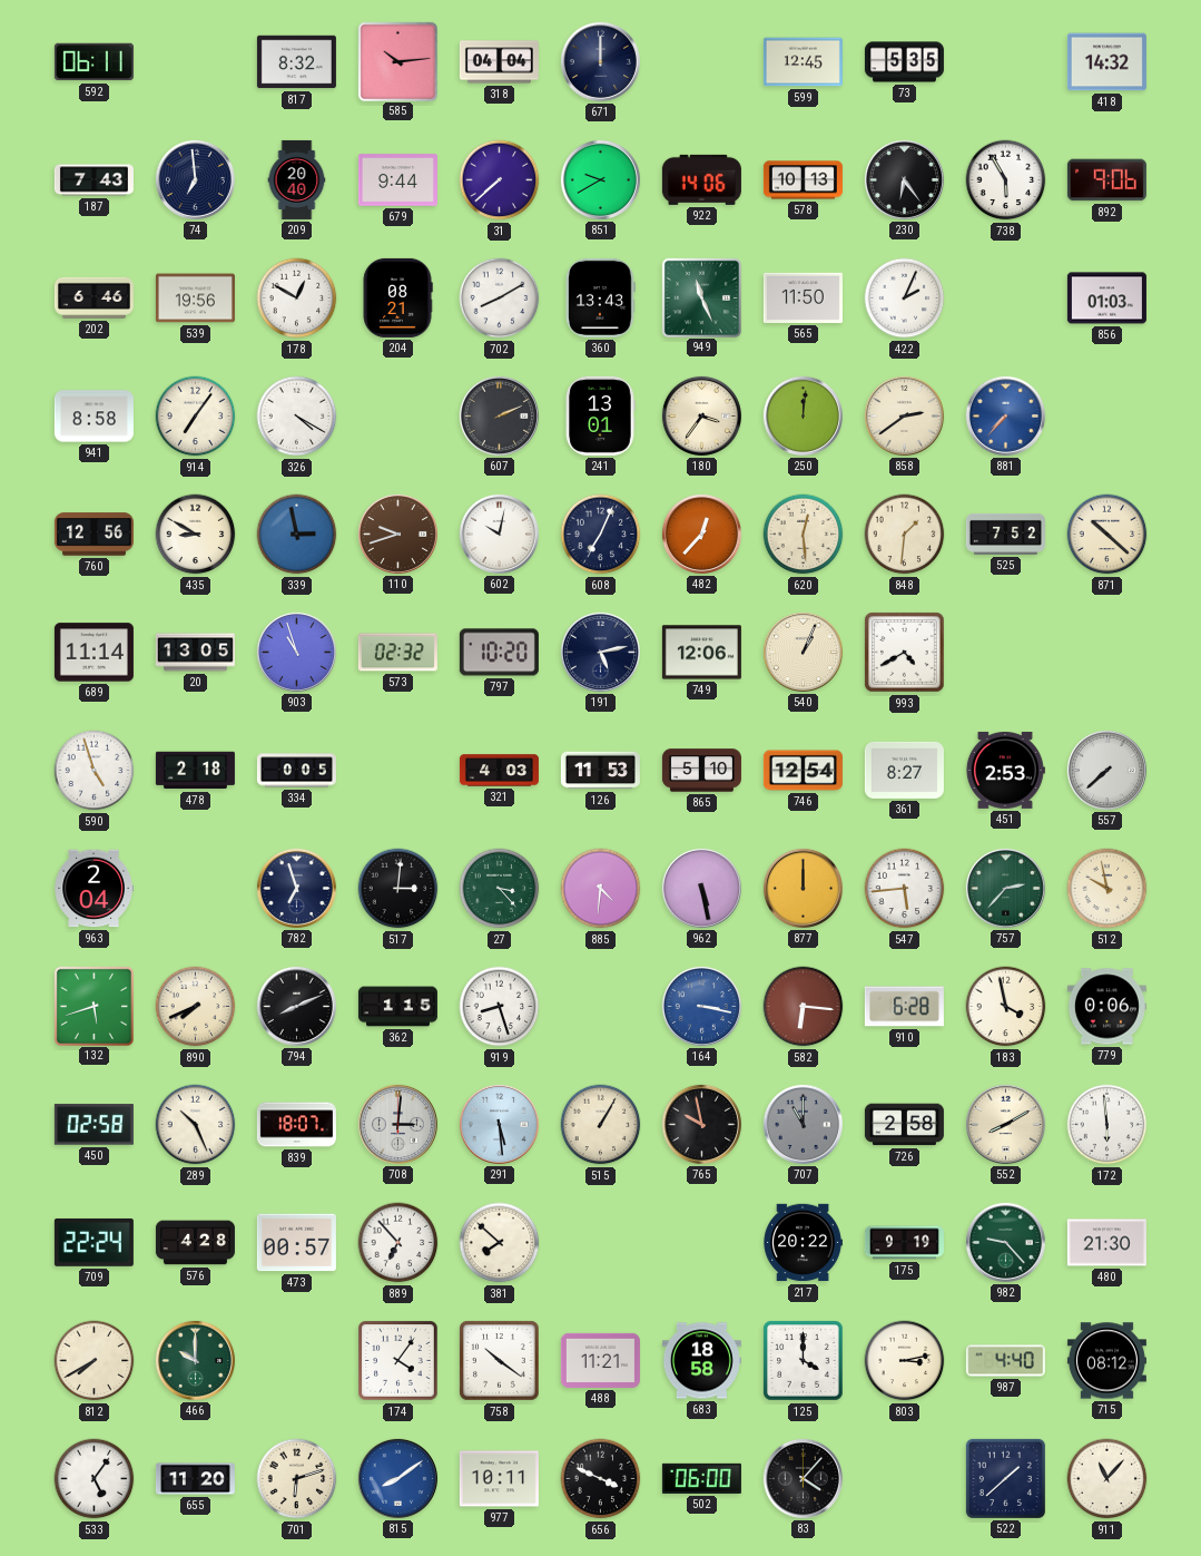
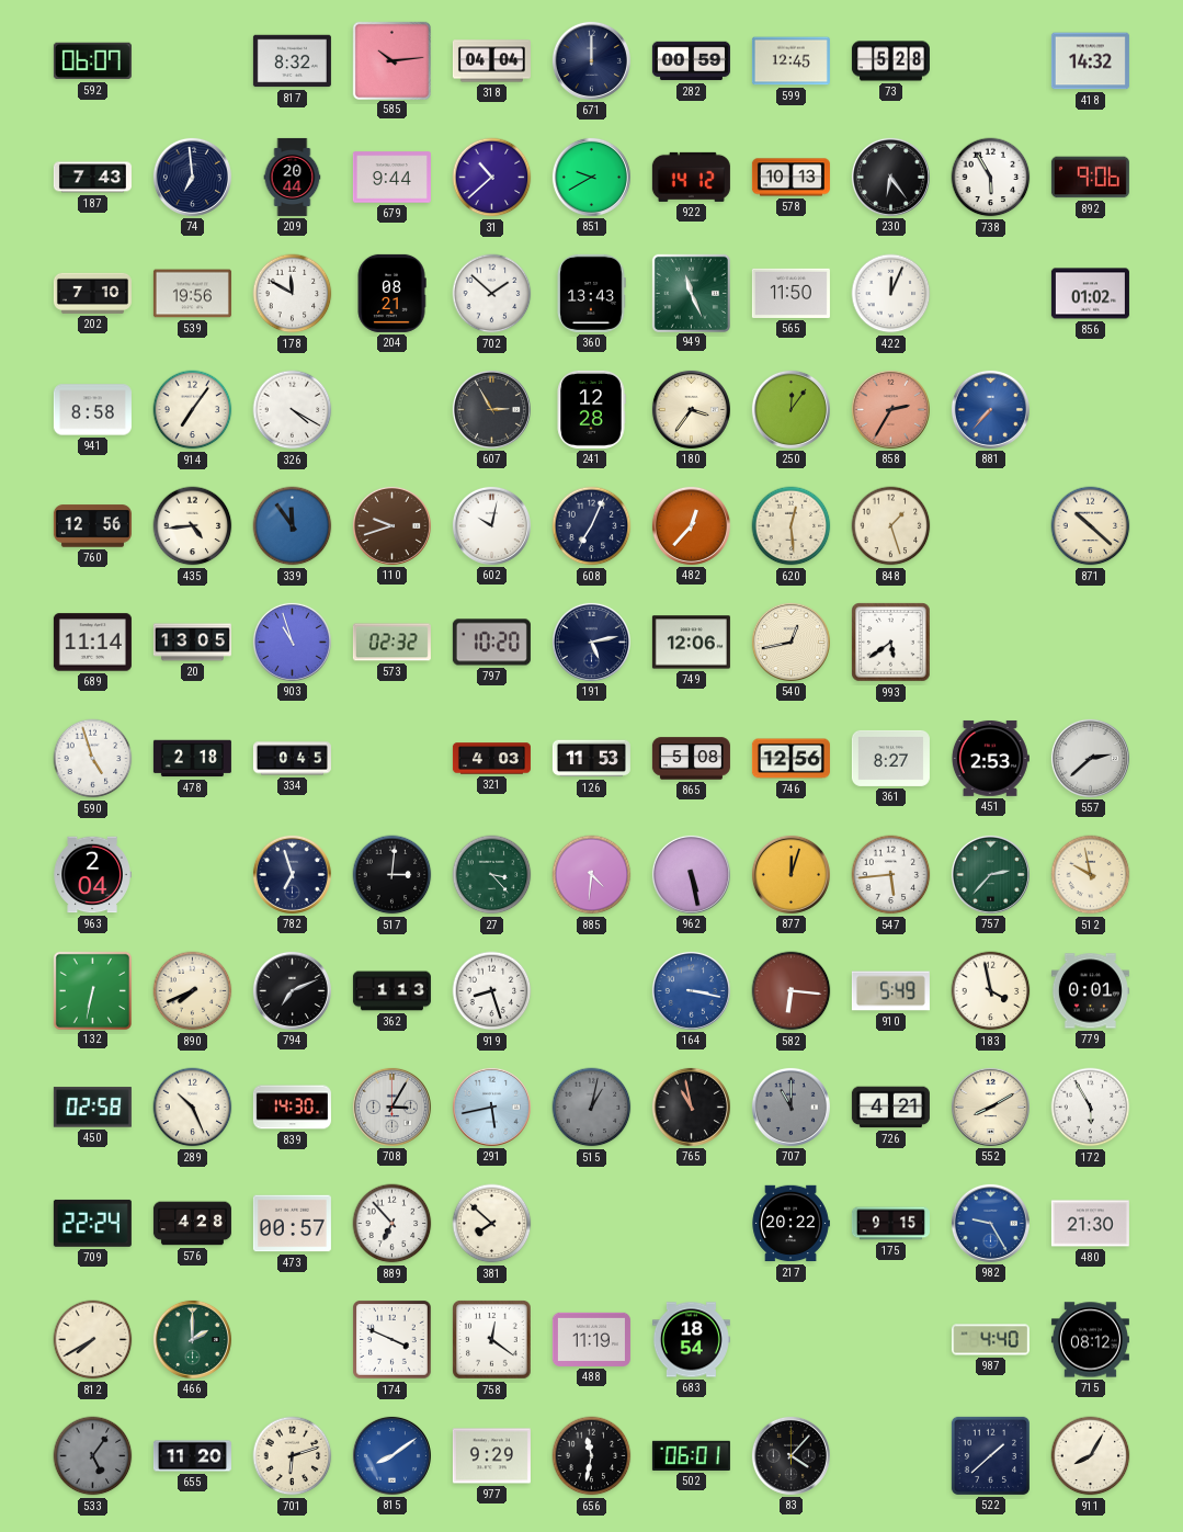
592: 06:11 -> 06:07
282: none -> 00:59
73: 5:35 -> 5:28
209: 20:40 -> 20:44
31: 7:38 -> 10:38
922: 14:06 -> 14:12
202: 6:46 -> 7:10
178: 12:50 -> 11:50
702: 8:10 -> 1:52
422: 2:04 -> 12:04
856: 01:03 -> 01:02
607: 2:11 -> 2:55
241: 13:01 -> 12:28
250: 12:01 -> 12:06
858: 2:39 -> 2:35
858 dial: cream -> salmon
435: 8:50 -> 4:44
339: 2:58 -> 11:54
848: 1:31 -> 1:27
525: 7:52 -> none
540: 1:04 -> 12:43
993: 4:40 -> 5:39
334: 0:05 -> 0:45
865: 5:10 -> 5:08
746: 12:54 -> 12:56
557: 7:38 -> 2:38
877: 12:00 -> 12:03
132: 5:42 -> 6:32
794: 8:11 -> 7:11
362: 1:15 -> 1:13
910: 6:28 -> 5:49
779: 0:06 -> 0:01
839: 18:07 -> 14:30
708: 3:01 -> 3:05
291: 5:29 -> 5:43
515: 1:05 -> 1:02
515 dial: cream -> grey
765: 9:58 -> 10:58
726: 2:58 -> 4:21
172: 5:59 -> 5:55
175: 9:19 -> 9:15
982: 9:23 -> 9:25
982 dial: green -> blue
466: 10:00 -> 2:00
174: 4:06 -> 3:49
758: 10:21 -> 12:21
488: 11:21 -> 11:19
683: 18:58 -> 18:54
125: 4:00 -> none
803: 3:13 -> none
533 dial: white -> grey
977: 10:11 -> 9:29
656: 3:49 -> 11:32
502: 06:00 -> 06:01
911: 11:07 -> 8:05
